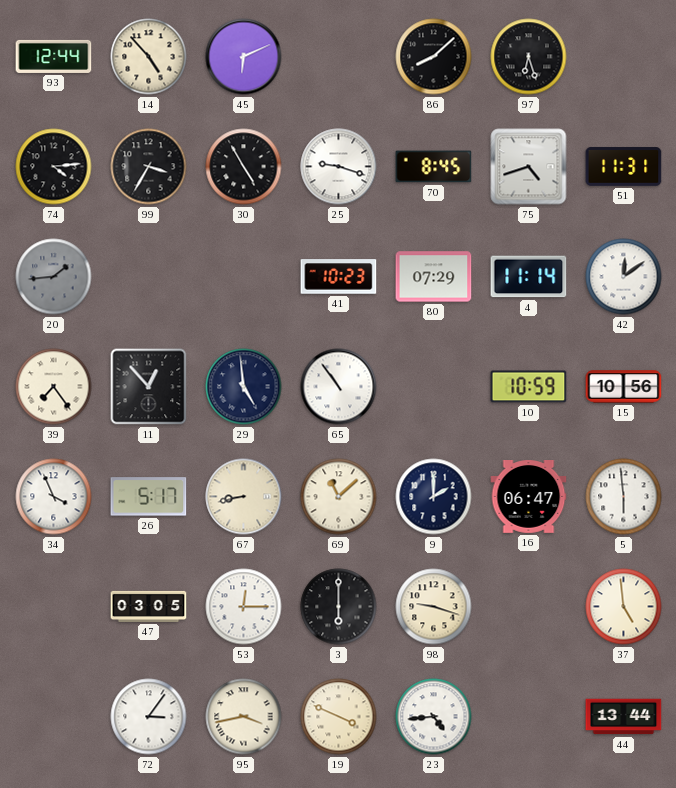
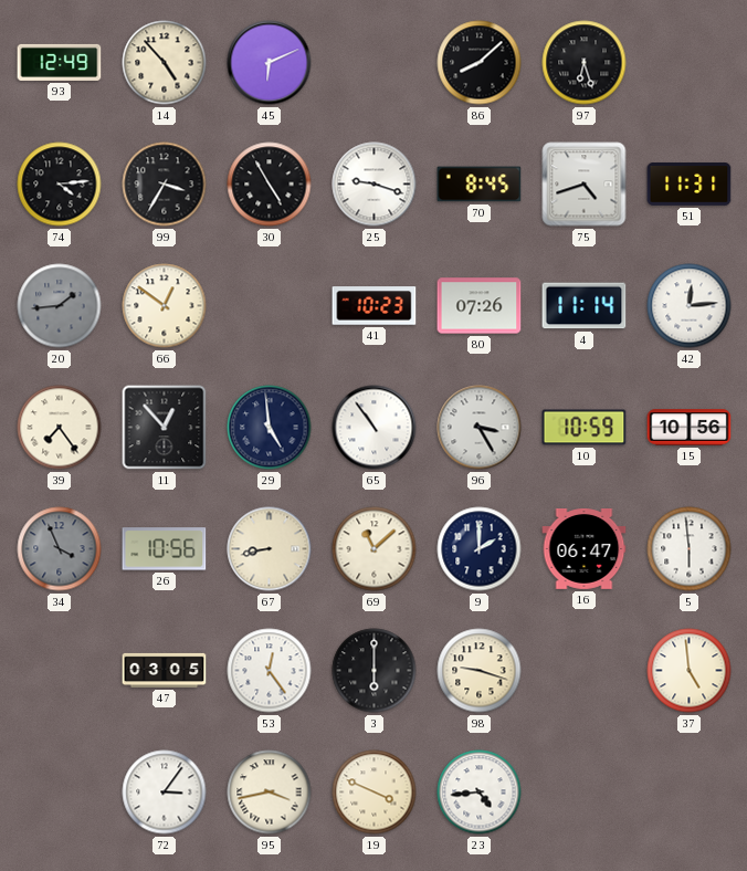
93: 12:44 -> 12:49
66: none -> 12:51
80: 07:29 -> 07:26
42: 12:09 -> 12:14
96: none -> 3:25
34 dial: white -> grey
26: 5:17 -> 10:56
53: 12:15 -> 12:24
44: 13:44 -> none
